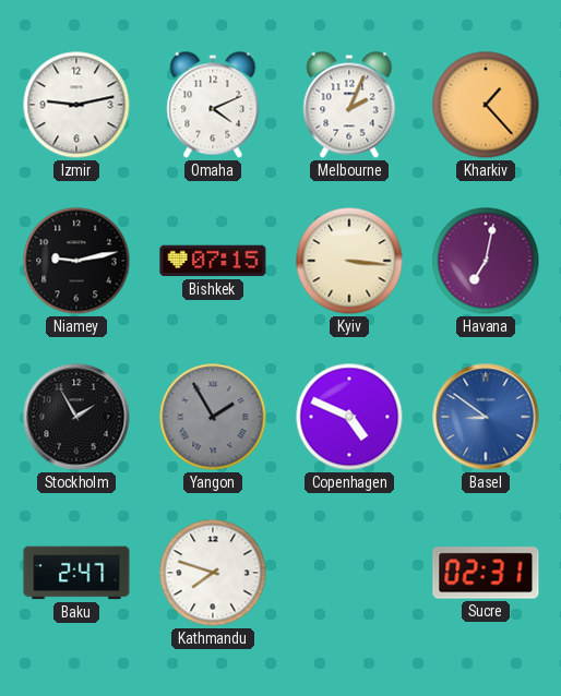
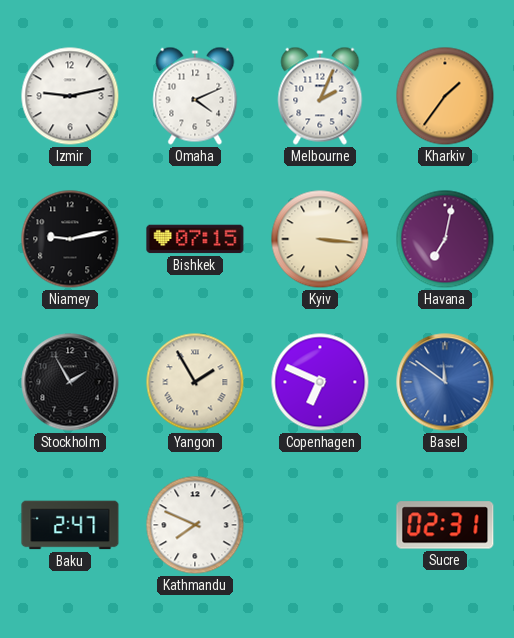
Kharkiv: 1:23 -> 1:36
Yangon dial: grey -> cream
Copenhagen: 4:49 -> 6:49
Basel: 8:51 -> 11:51
Kathmandu: 7:48 -> 7:49
